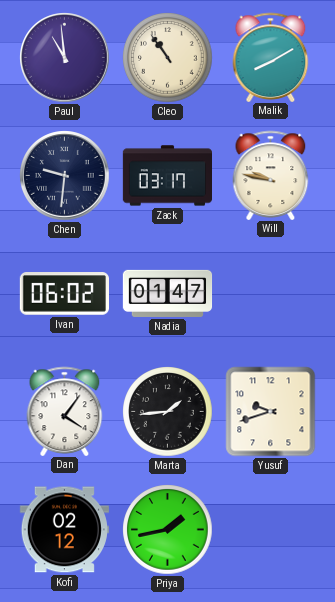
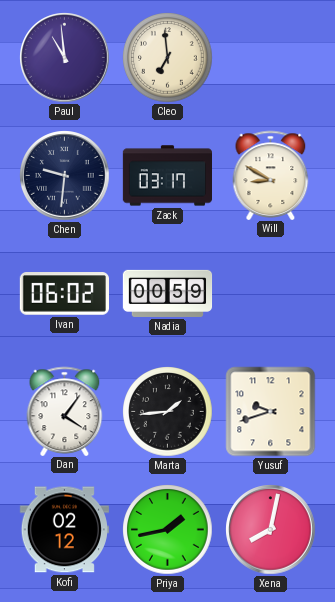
Cleo: 10:54 -> 6:59
Malik: 8:10 -> none
Will: 9:47 -> 8:50
Nadia: 01:47 -> 00:59
Xena: none -> 8:02
